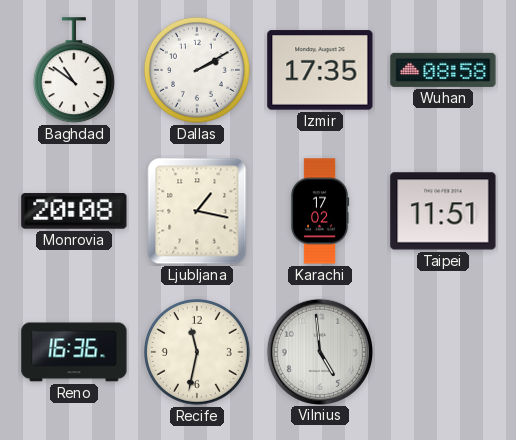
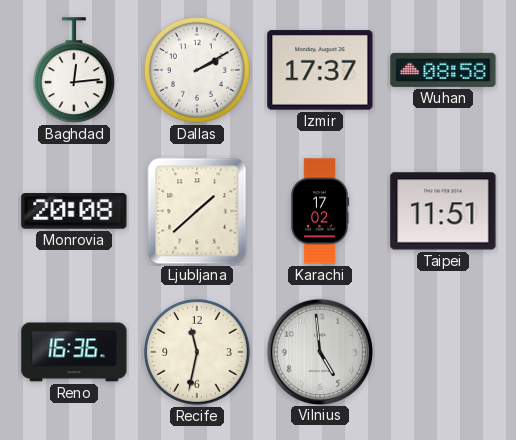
Baghdad: 10:51 -> 12:14
Izmir: 17:35 -> 17:37
Ljubljana: 1:17 -> 1:38
